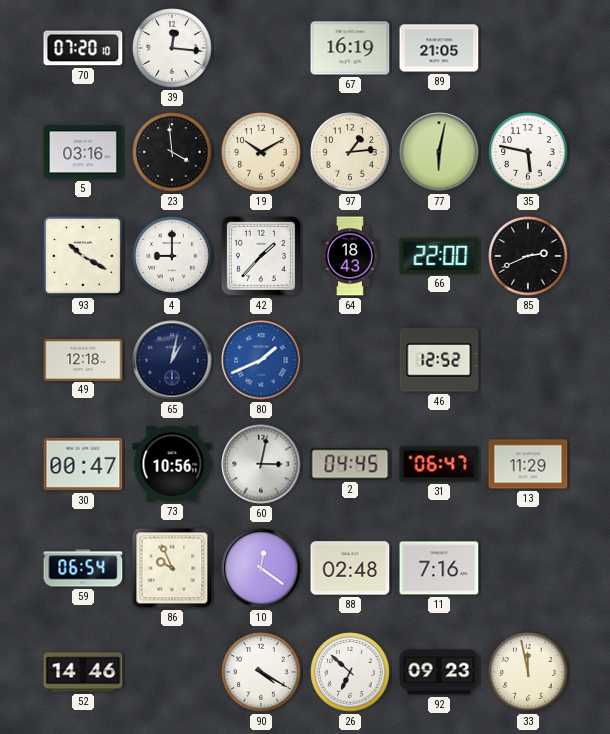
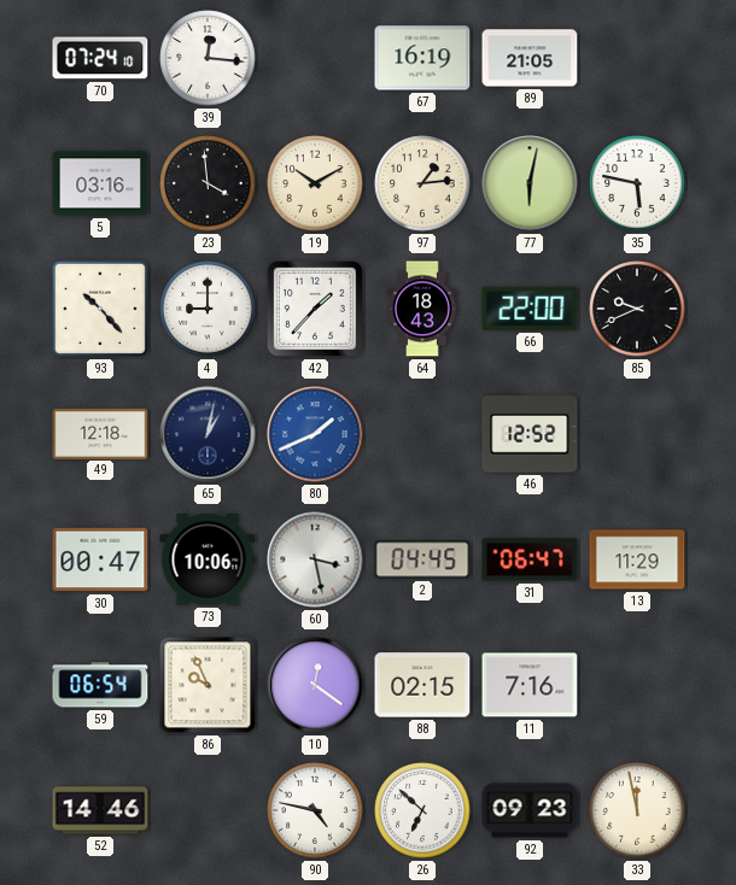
70: 07:20 -> 07:24
93: 10:20 -> 10:23
85: 2:41 -> 9:41
73: 10:56 -> 10:06
60: 3:02 -> 3:28
88: 02:48 -> 02:15
90: 4:20 -> 4:47
